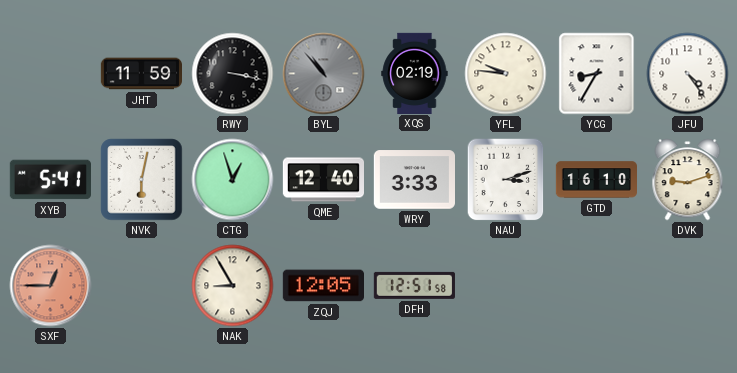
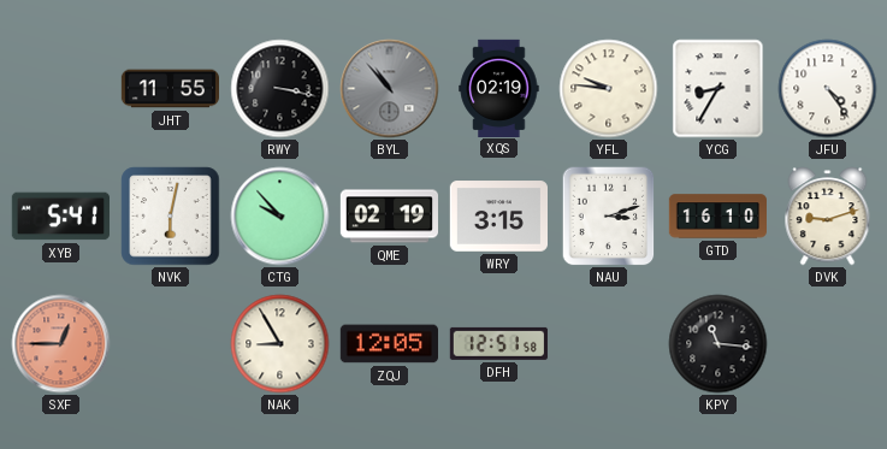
JHT: 11:59 -> 11:55
CTG: 12:57 -> 9:53
QME: 12:40 -> 02:19
WRY: 3:33 -> 3:15
KPY: none -> 11:16
